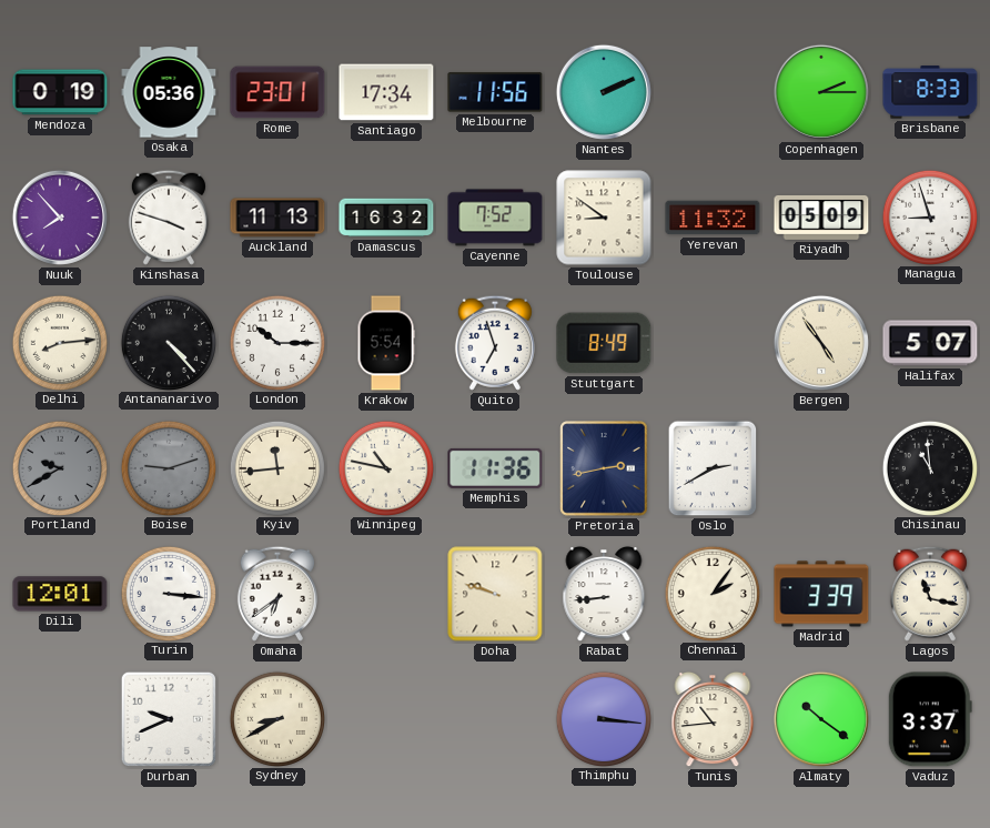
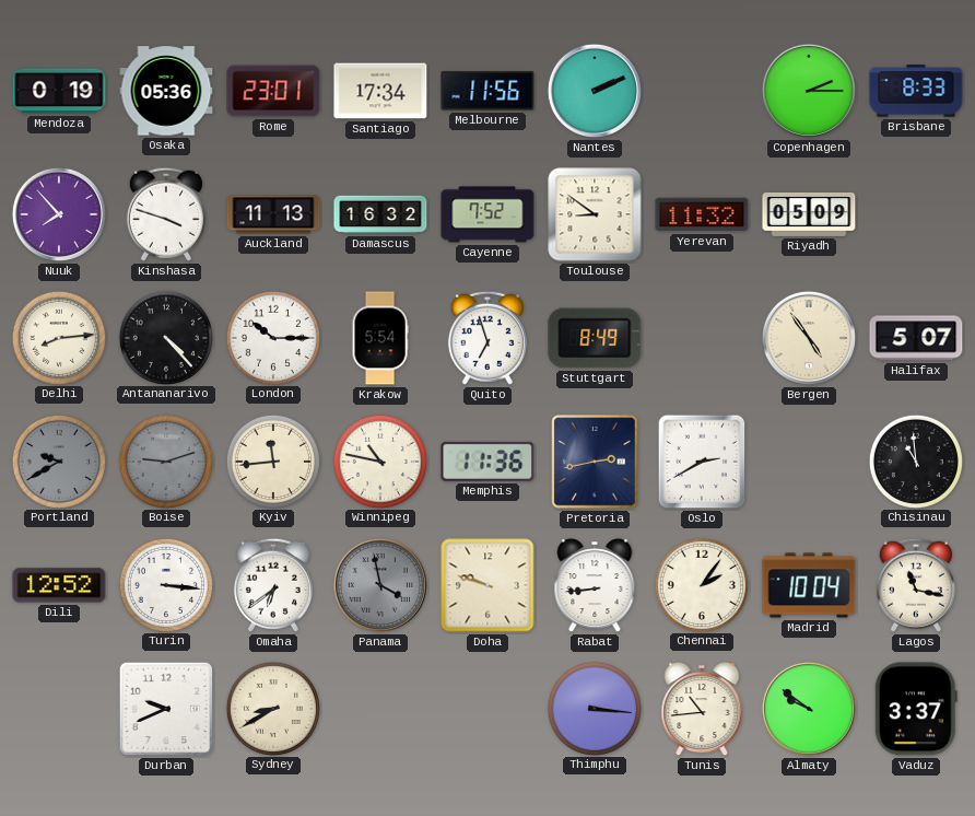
Managua: 8:57 -> none
Dili: 12:01 -> 12:52
Panama: none -> 3:58
Madrid: 3:39 -> 10:04
Almaty: 10:21 -> 9:51
